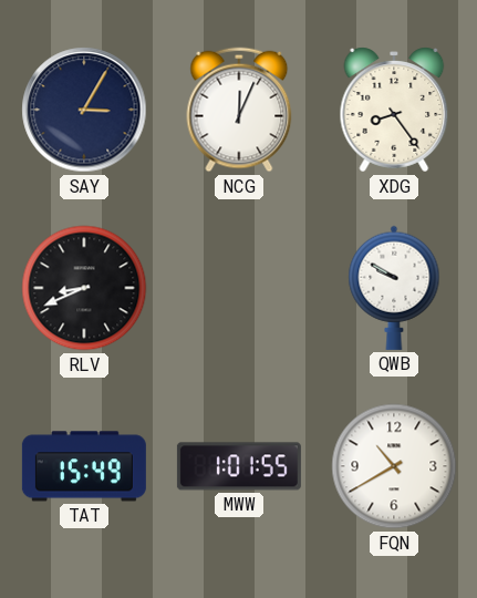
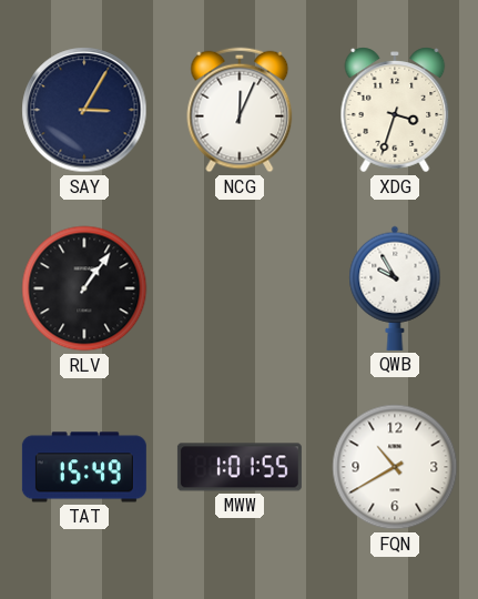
XDG: 8:24 -> 3:33
RLV: 8:41 -> 1:06
QWB: 9:50 -> 9:55
